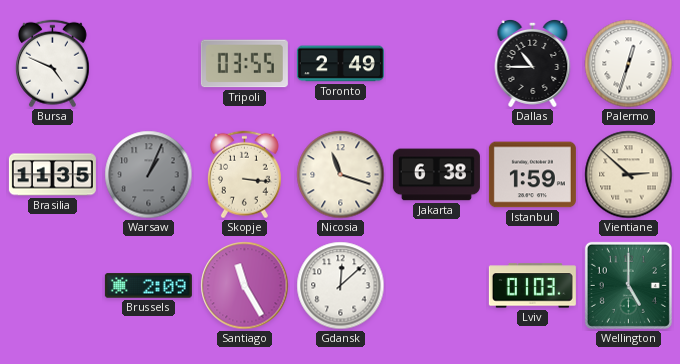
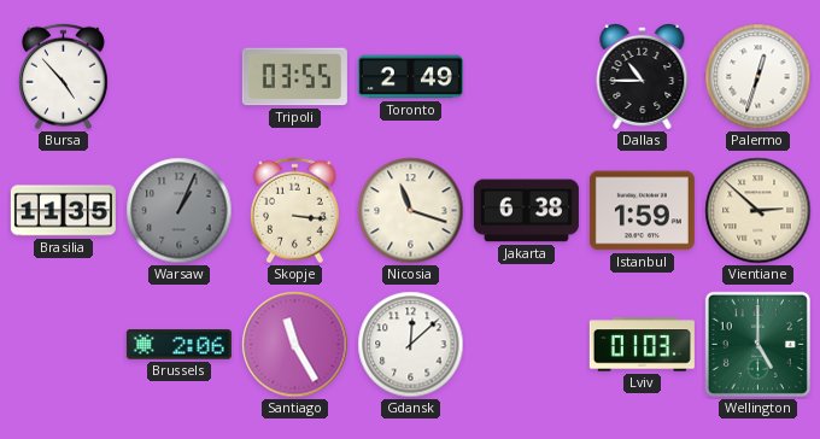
Bursa: 4:49 -> 4:53
Brussels: 2:09 -> 2:06
